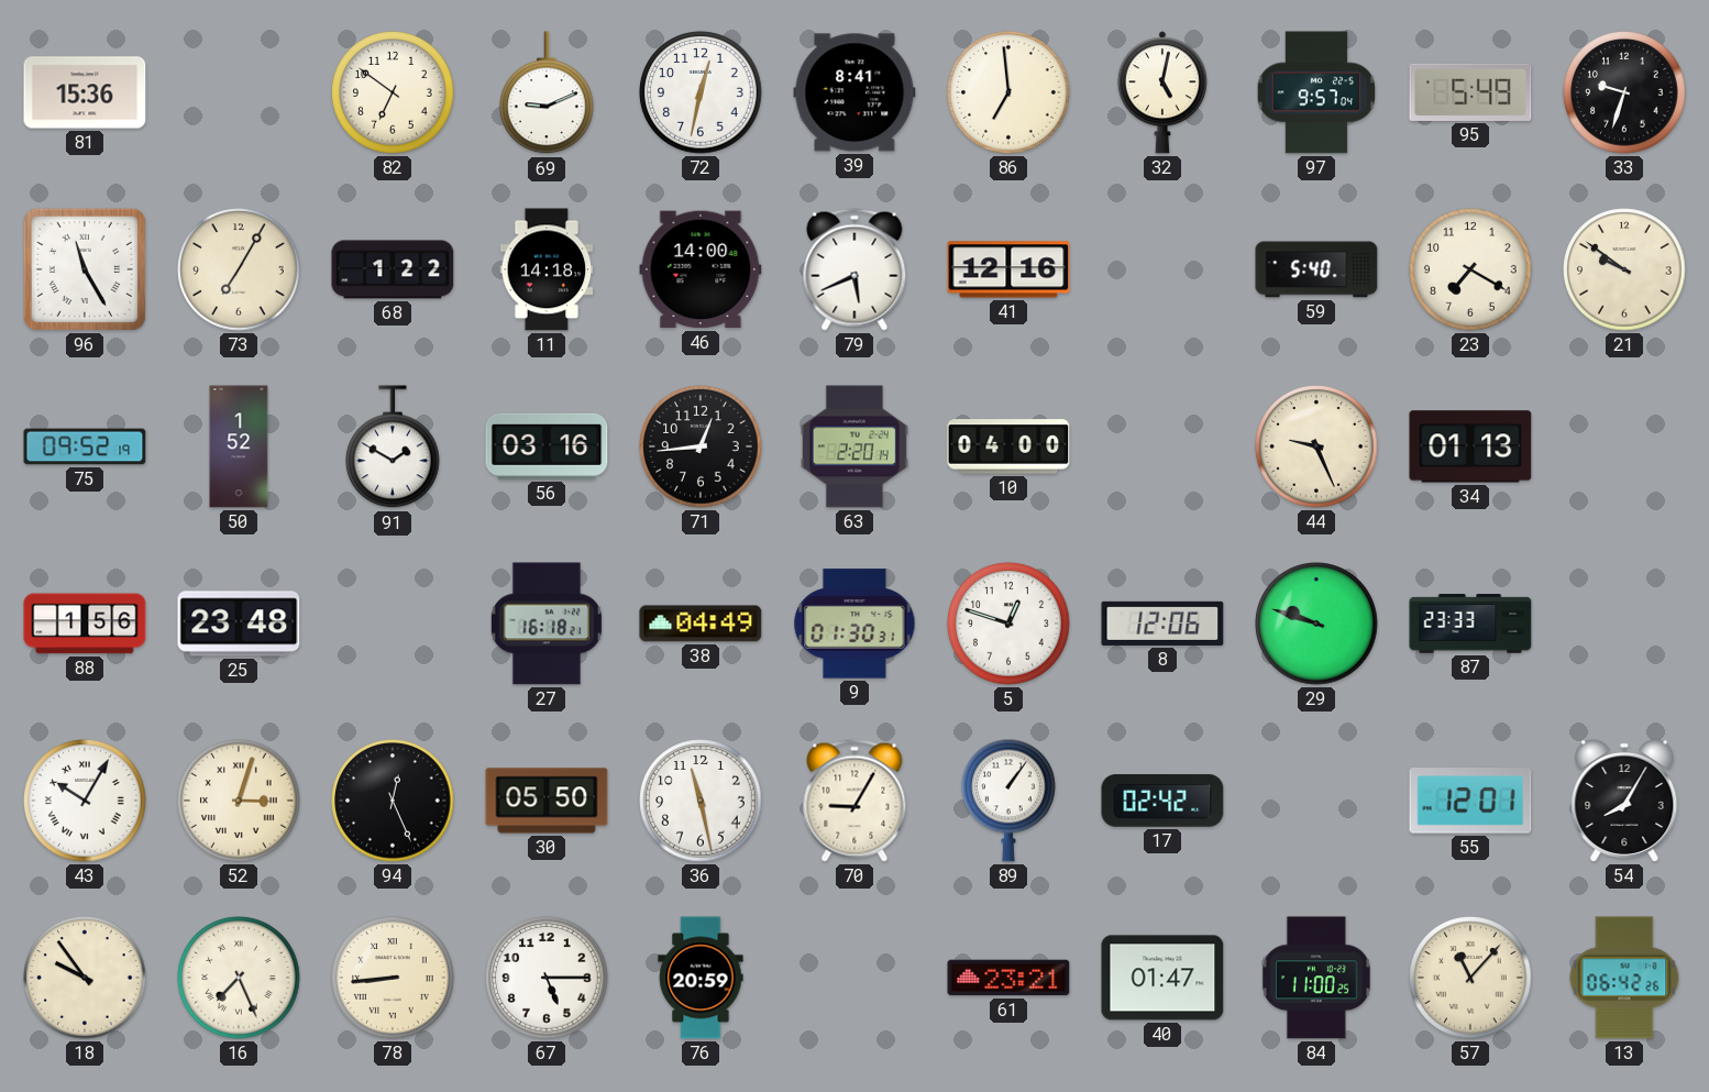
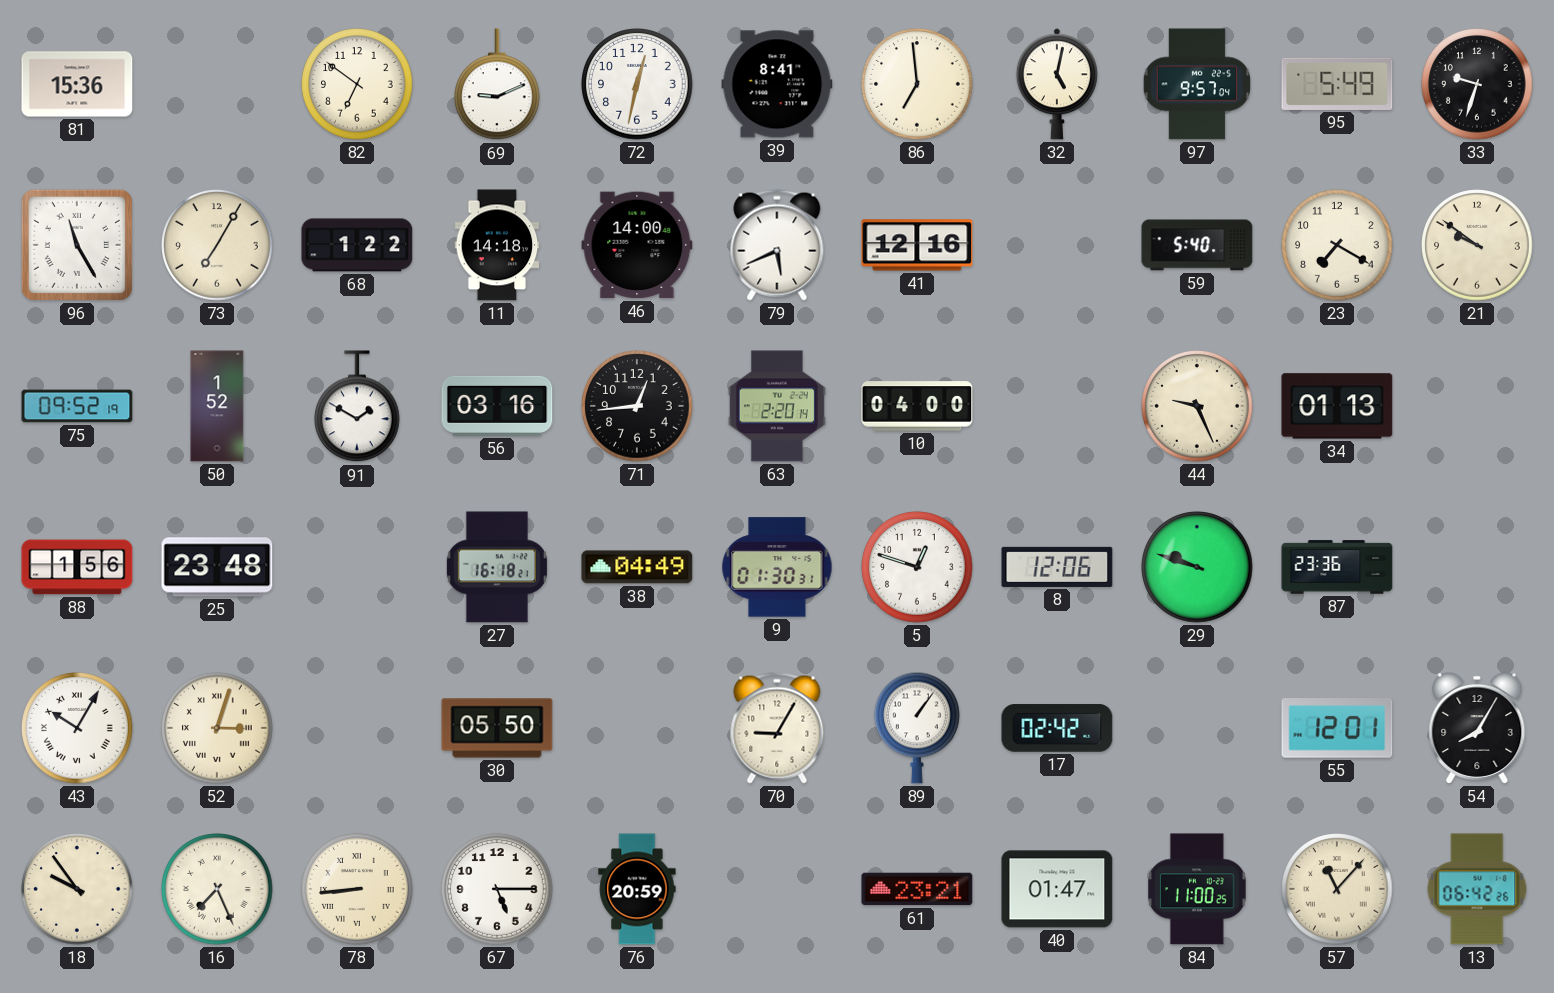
87: 23:33 -> 23:36
94: 12:26 -> none
36: 11:28 -> none
